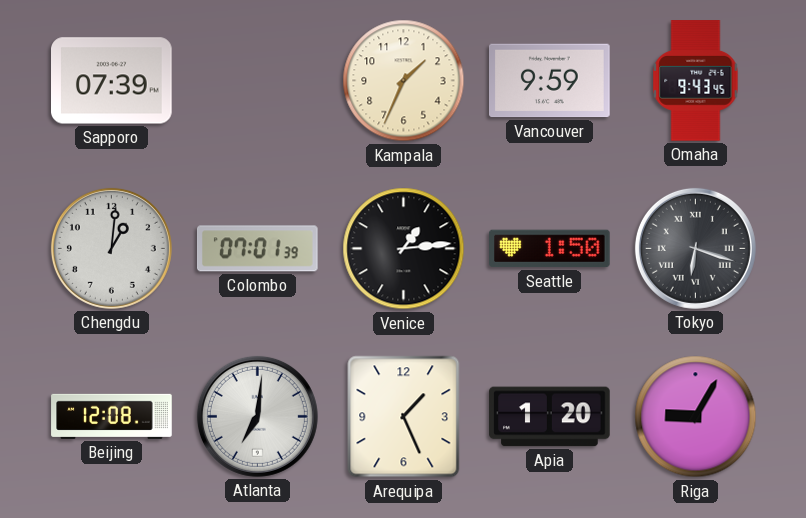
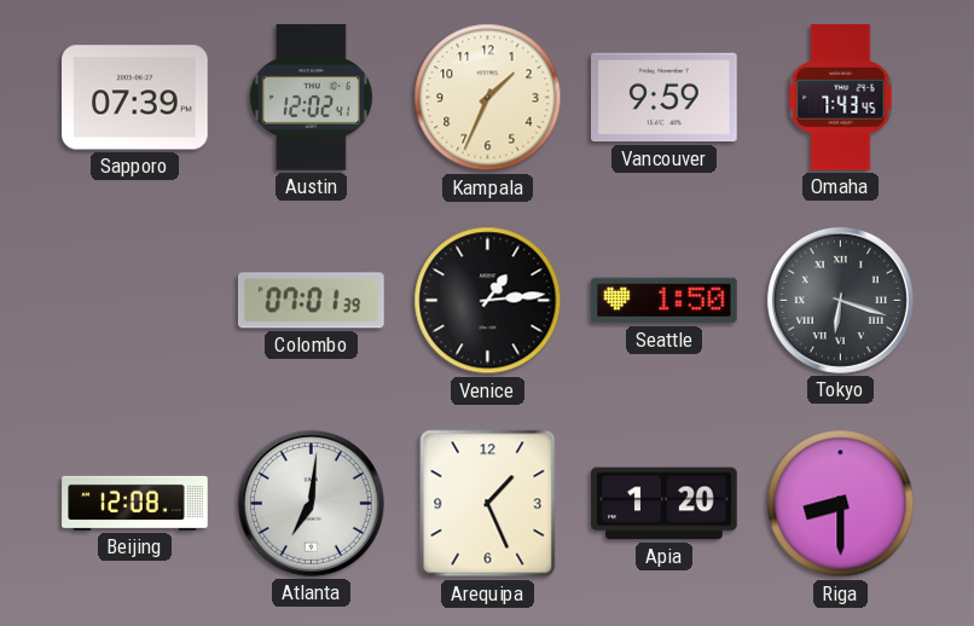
Austin: none -> 12:02
Omaha: 9:43 -> 7:43
Chengdu: 1:01 -> none
Riga: 9:05 -> 8:30
